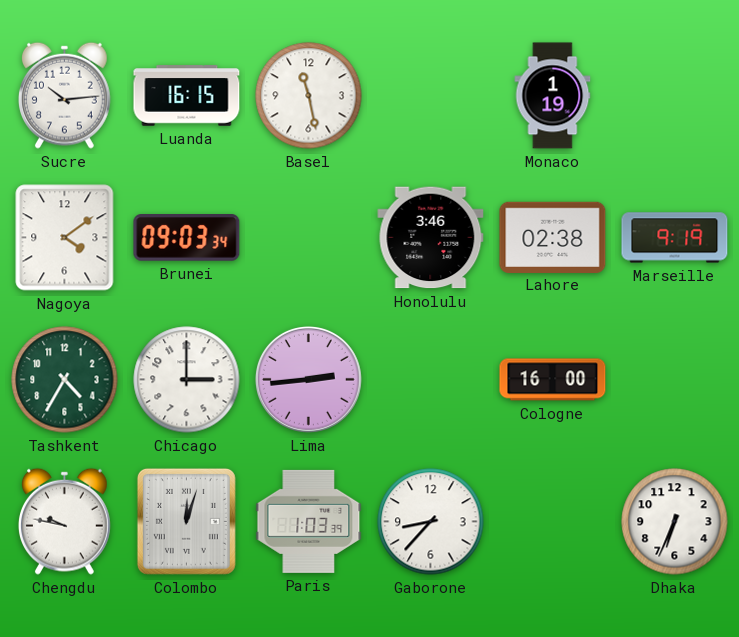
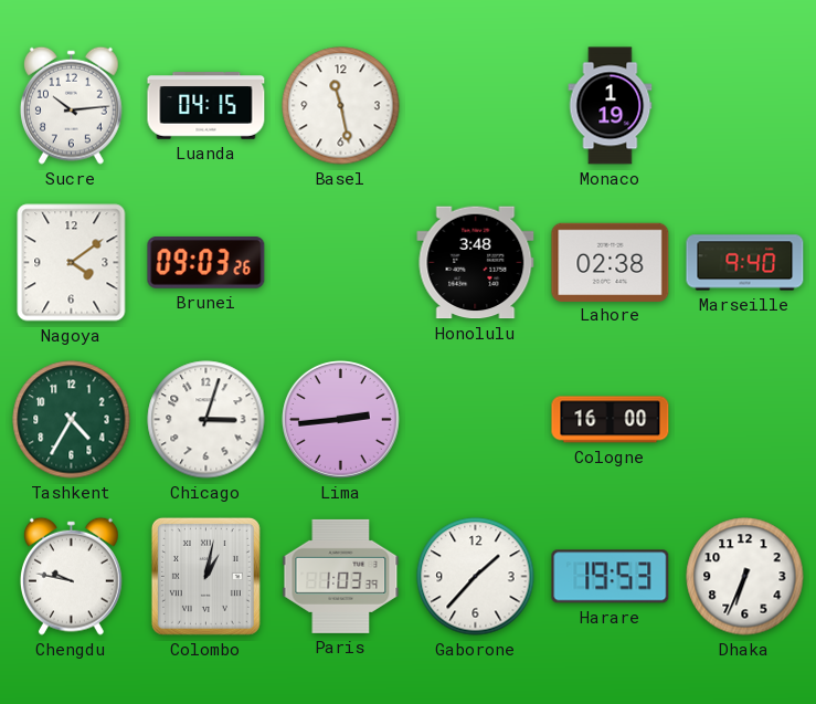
Luanda: 16:15 -> 04:15
Brunei: 09:03:34 -> 09:03:26
Honolulu: 3:46 -> 3:48
Marseille: 9:19 -> 9:40
Chicago: 3:00 -> 3:03
Colombo: 12:03 -> 1:02
Gaborone: 8:37 -> 1:37
Harare: none -> 19:53
